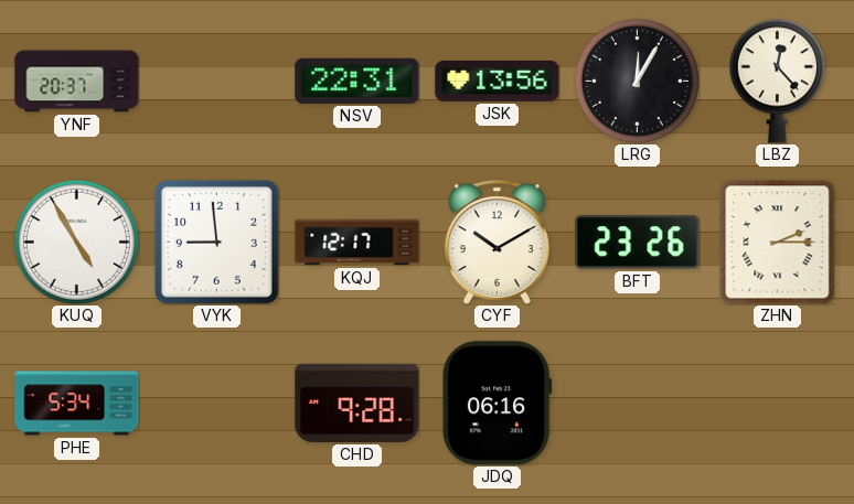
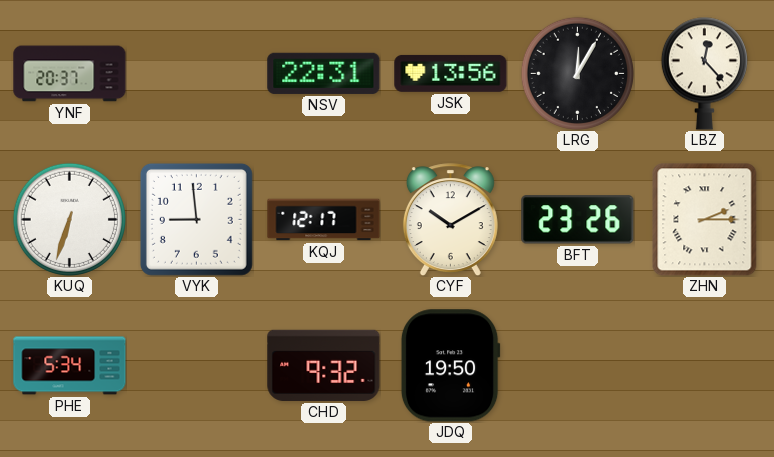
KUQ: 4:55 -> 6:33
CHD: 9:28 -> 9:32
JDQ: 06:16 -> 19:50
